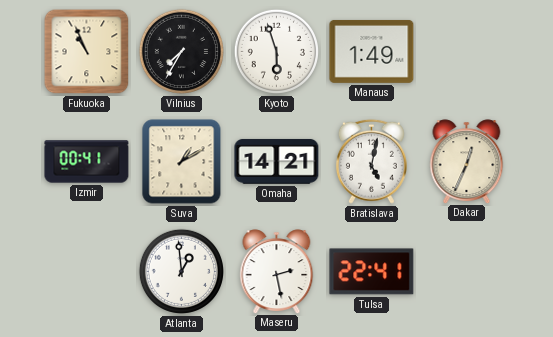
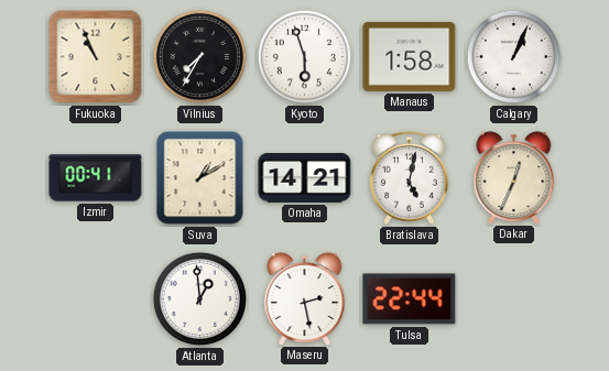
Manaus: 1:49 -> 1:58
Calgary: none -> 1:04
Tulsa: 22:41 -> 22:44
